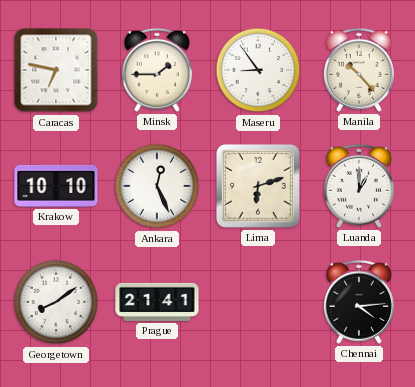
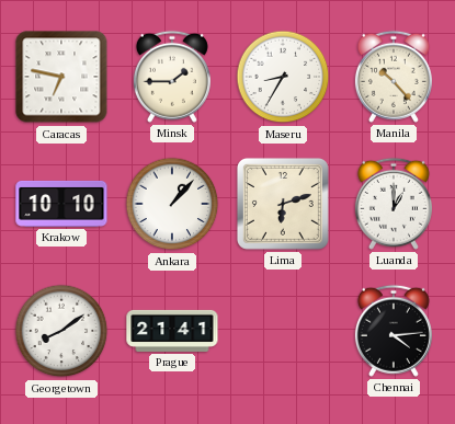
Maseru: 8:54 -> 8:35
Ankara: 12:26 -> 1:07
